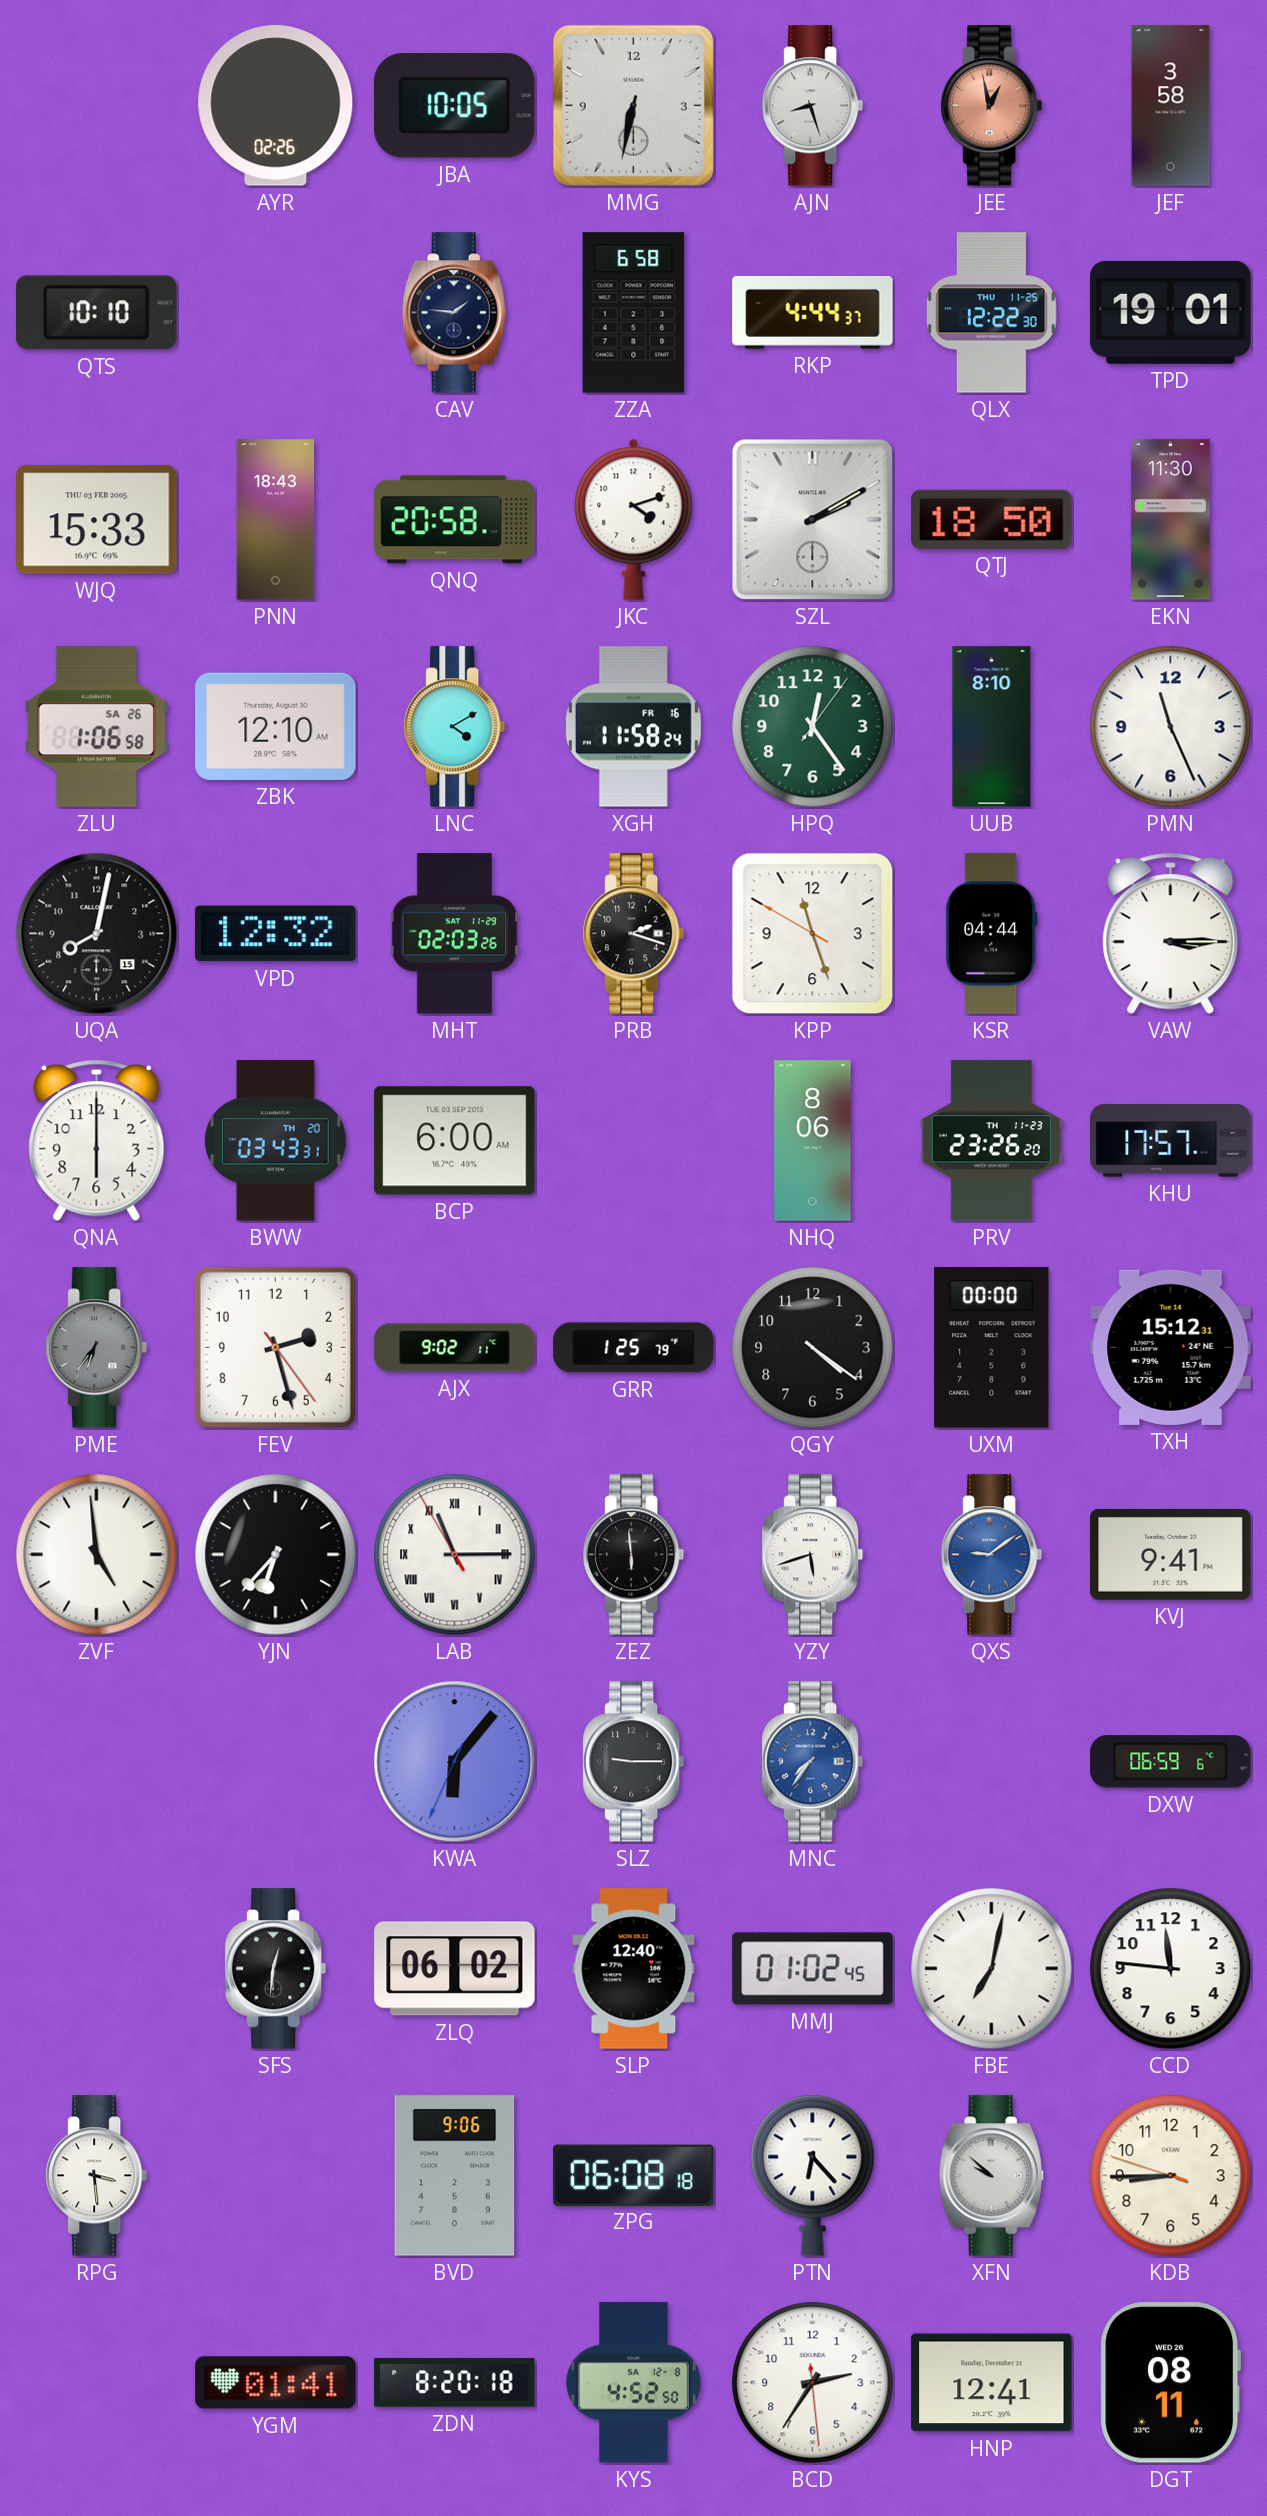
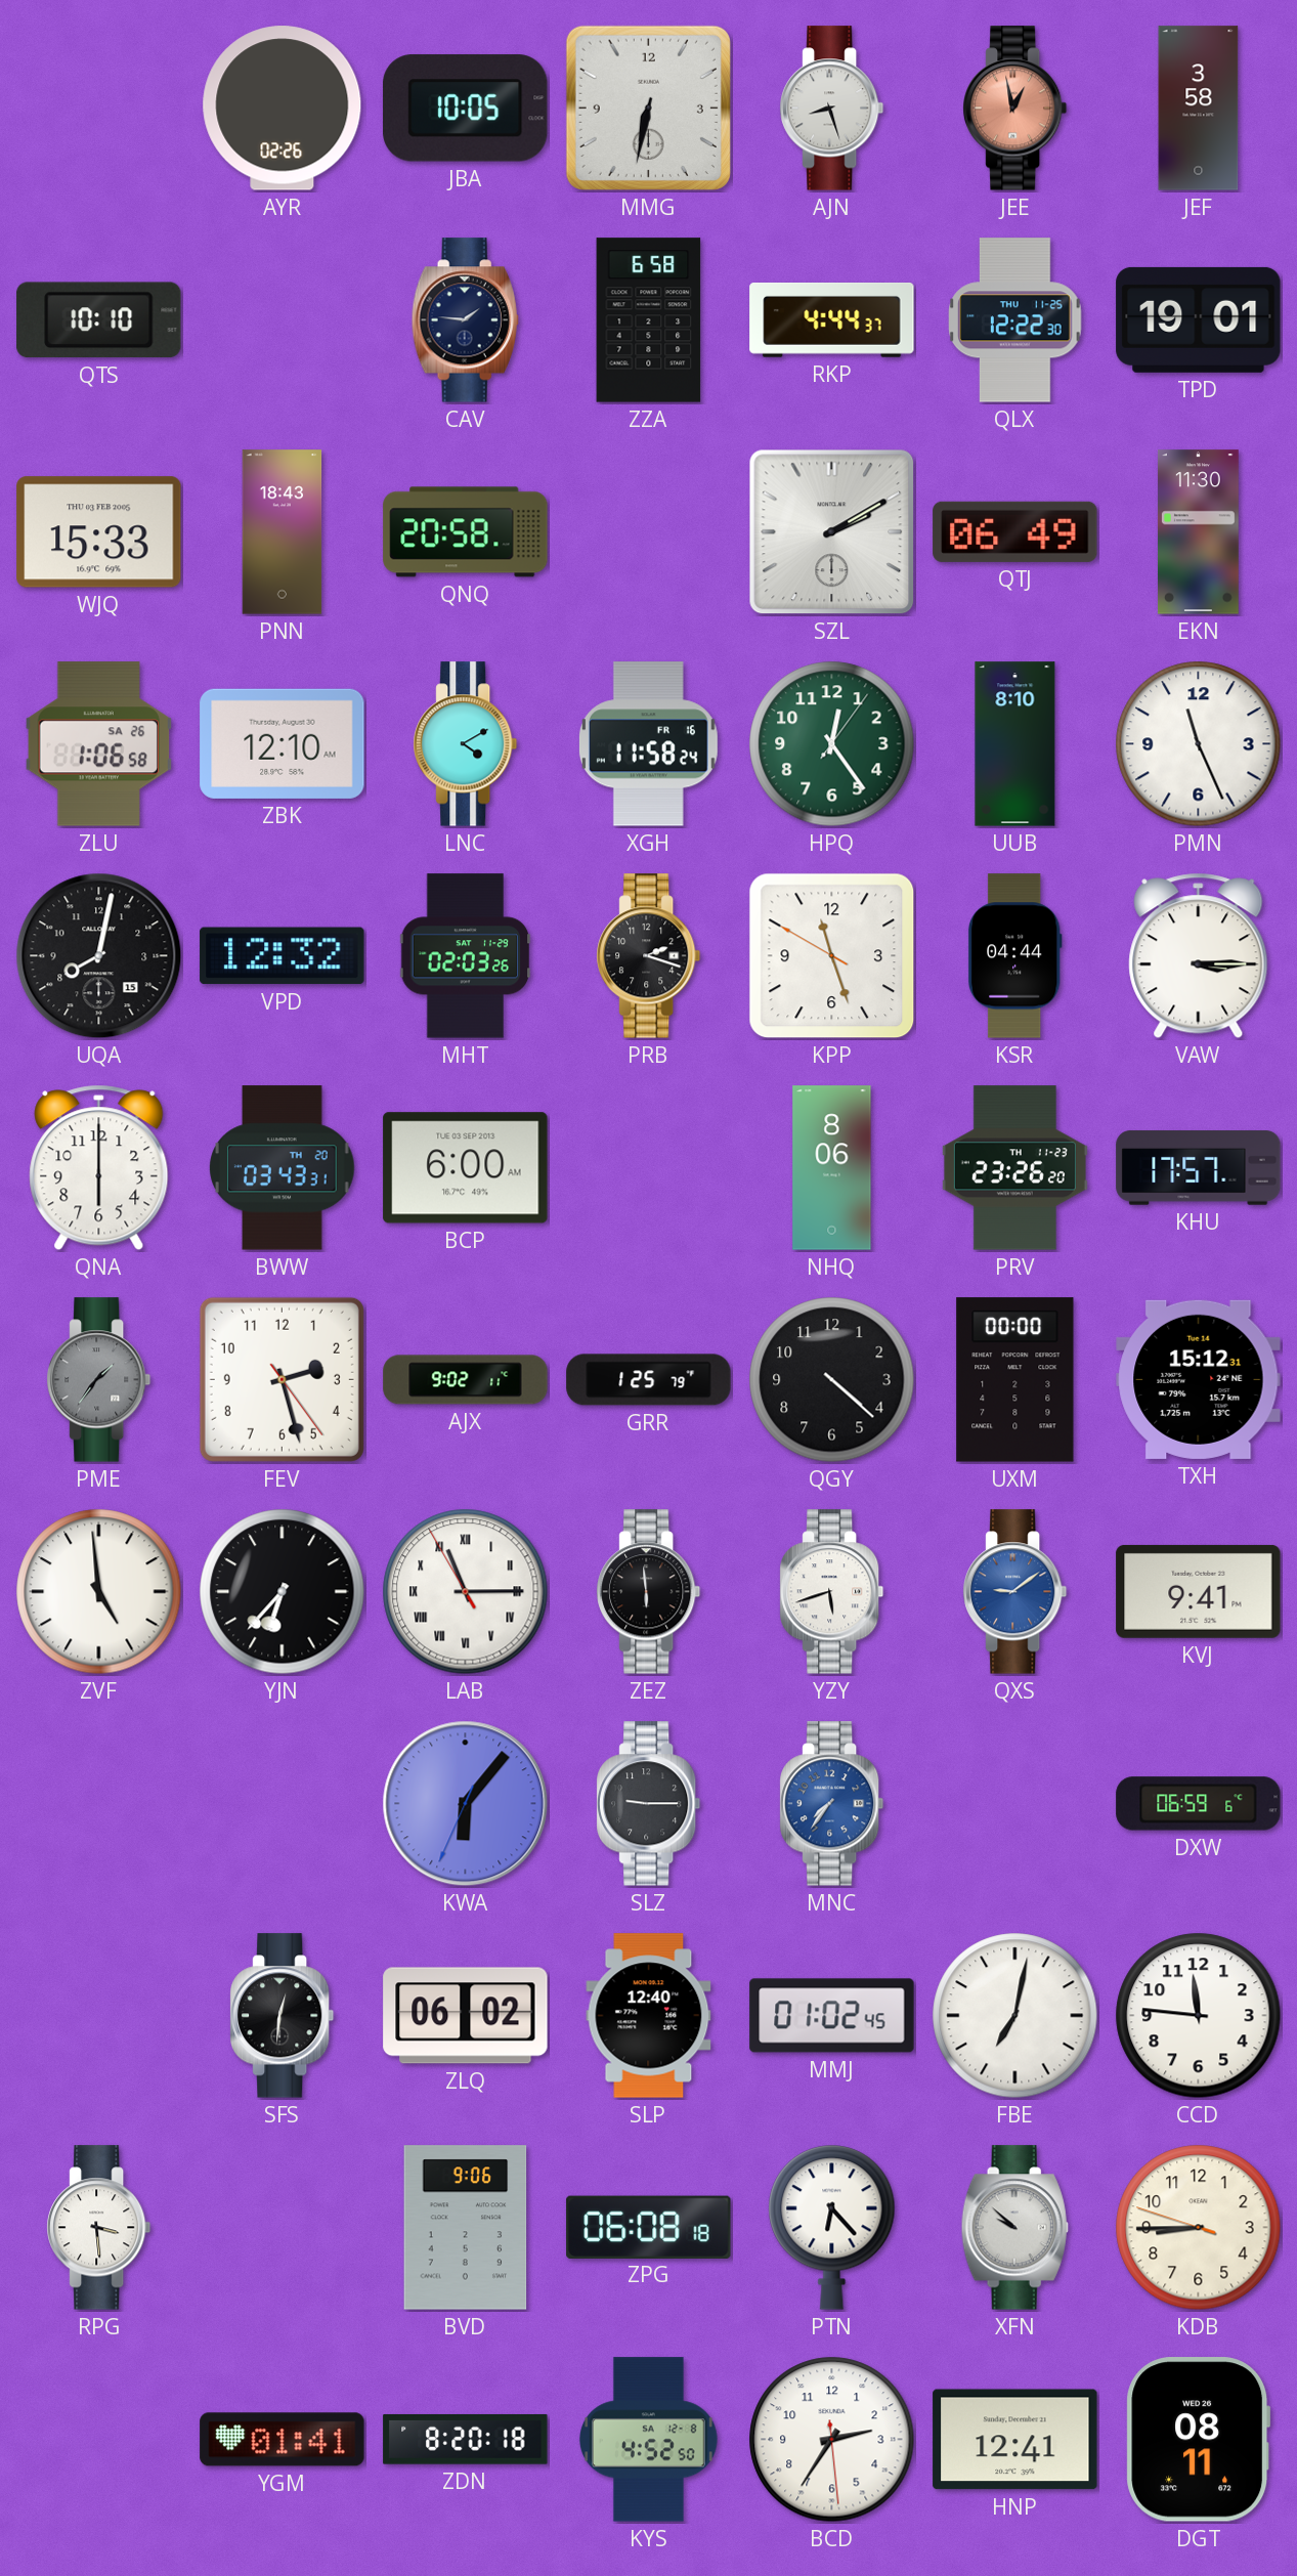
JKC: 4:12 -> none
QTJ: 18:50 -> 06:49
PME: 6:36 -> 1:36
QGY: 4:21 -> 4:22
